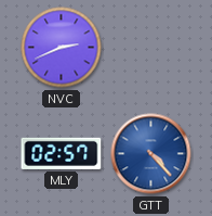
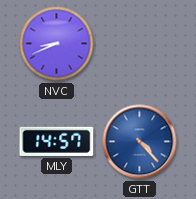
NVC: 2:41 -> 8:41
MLY: 02:57 -> 14:57
